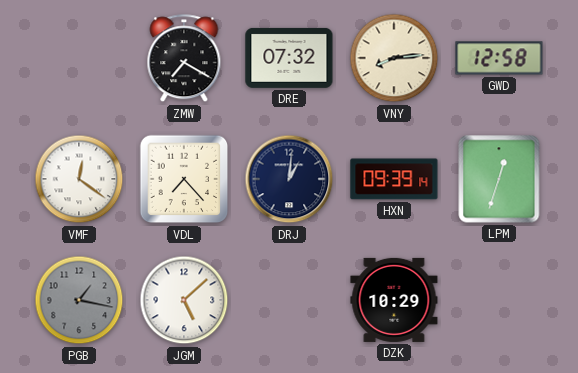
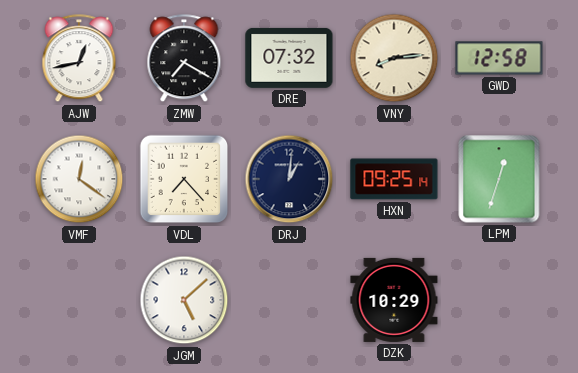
AJW: none -> 12:43
HXN: 09:39 -> 09:25
PGB: 1:17 -> none
